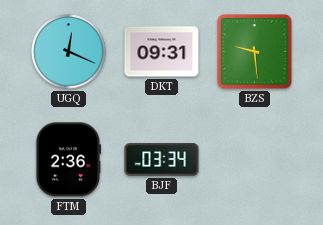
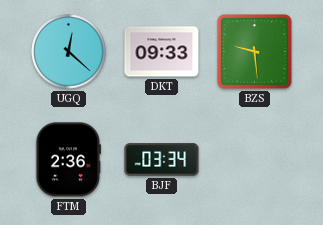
UGQ: 12:19 -> 12:22
DKT: 09:31 -> 09:33
